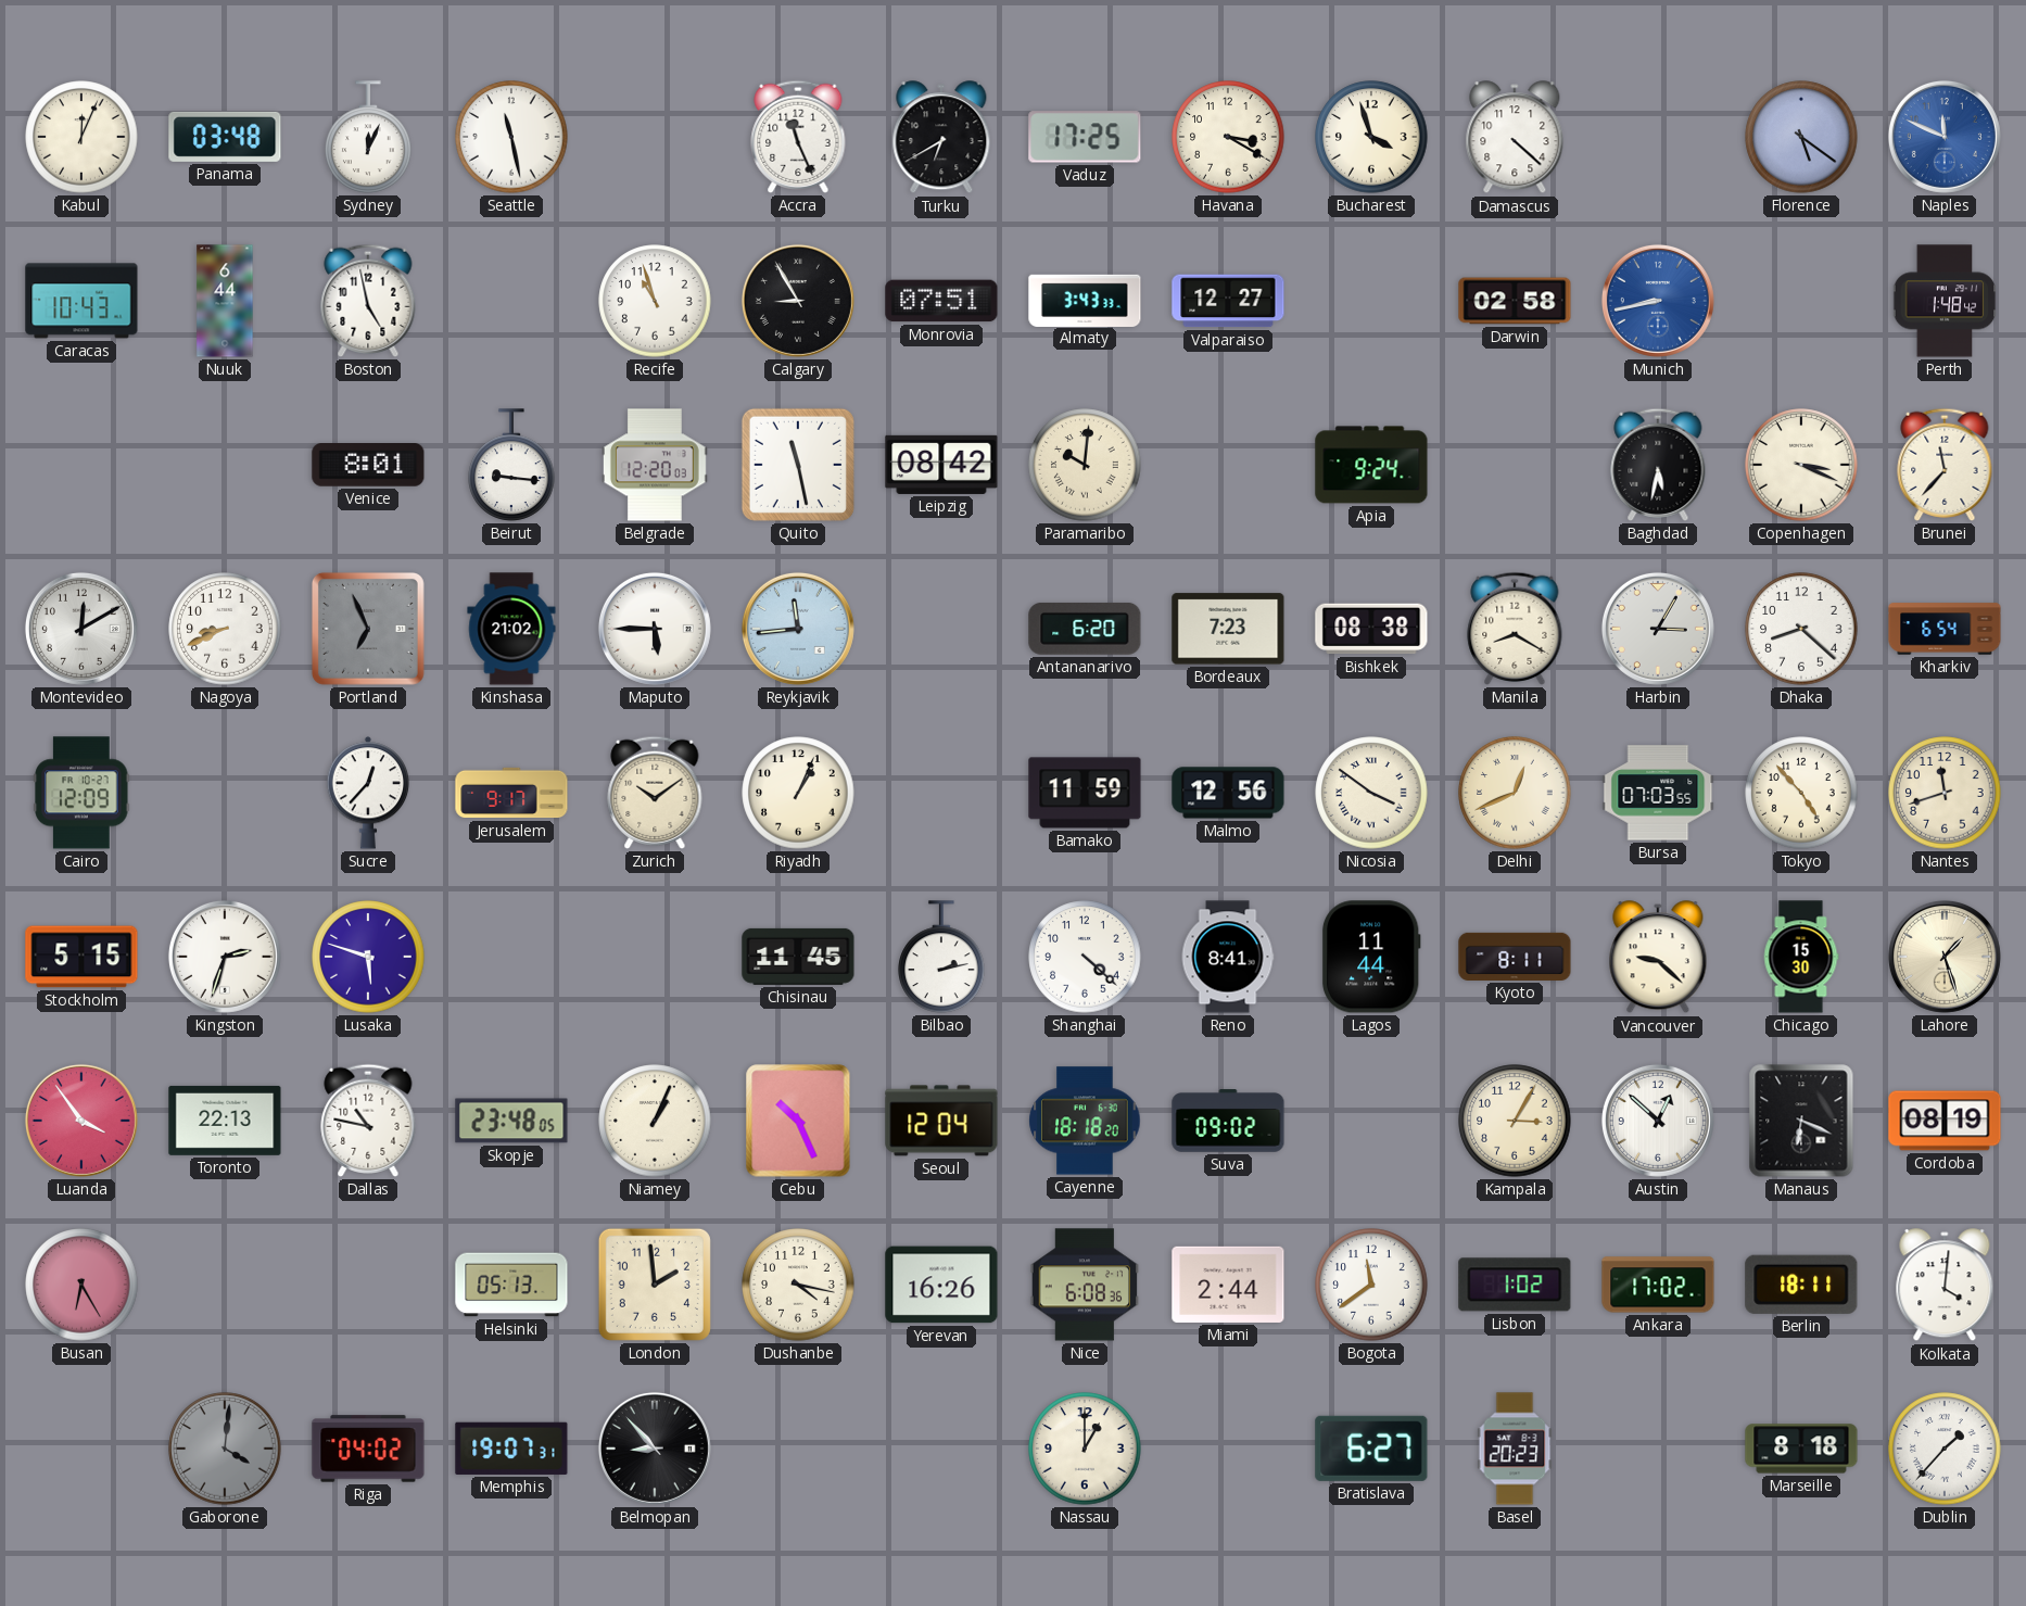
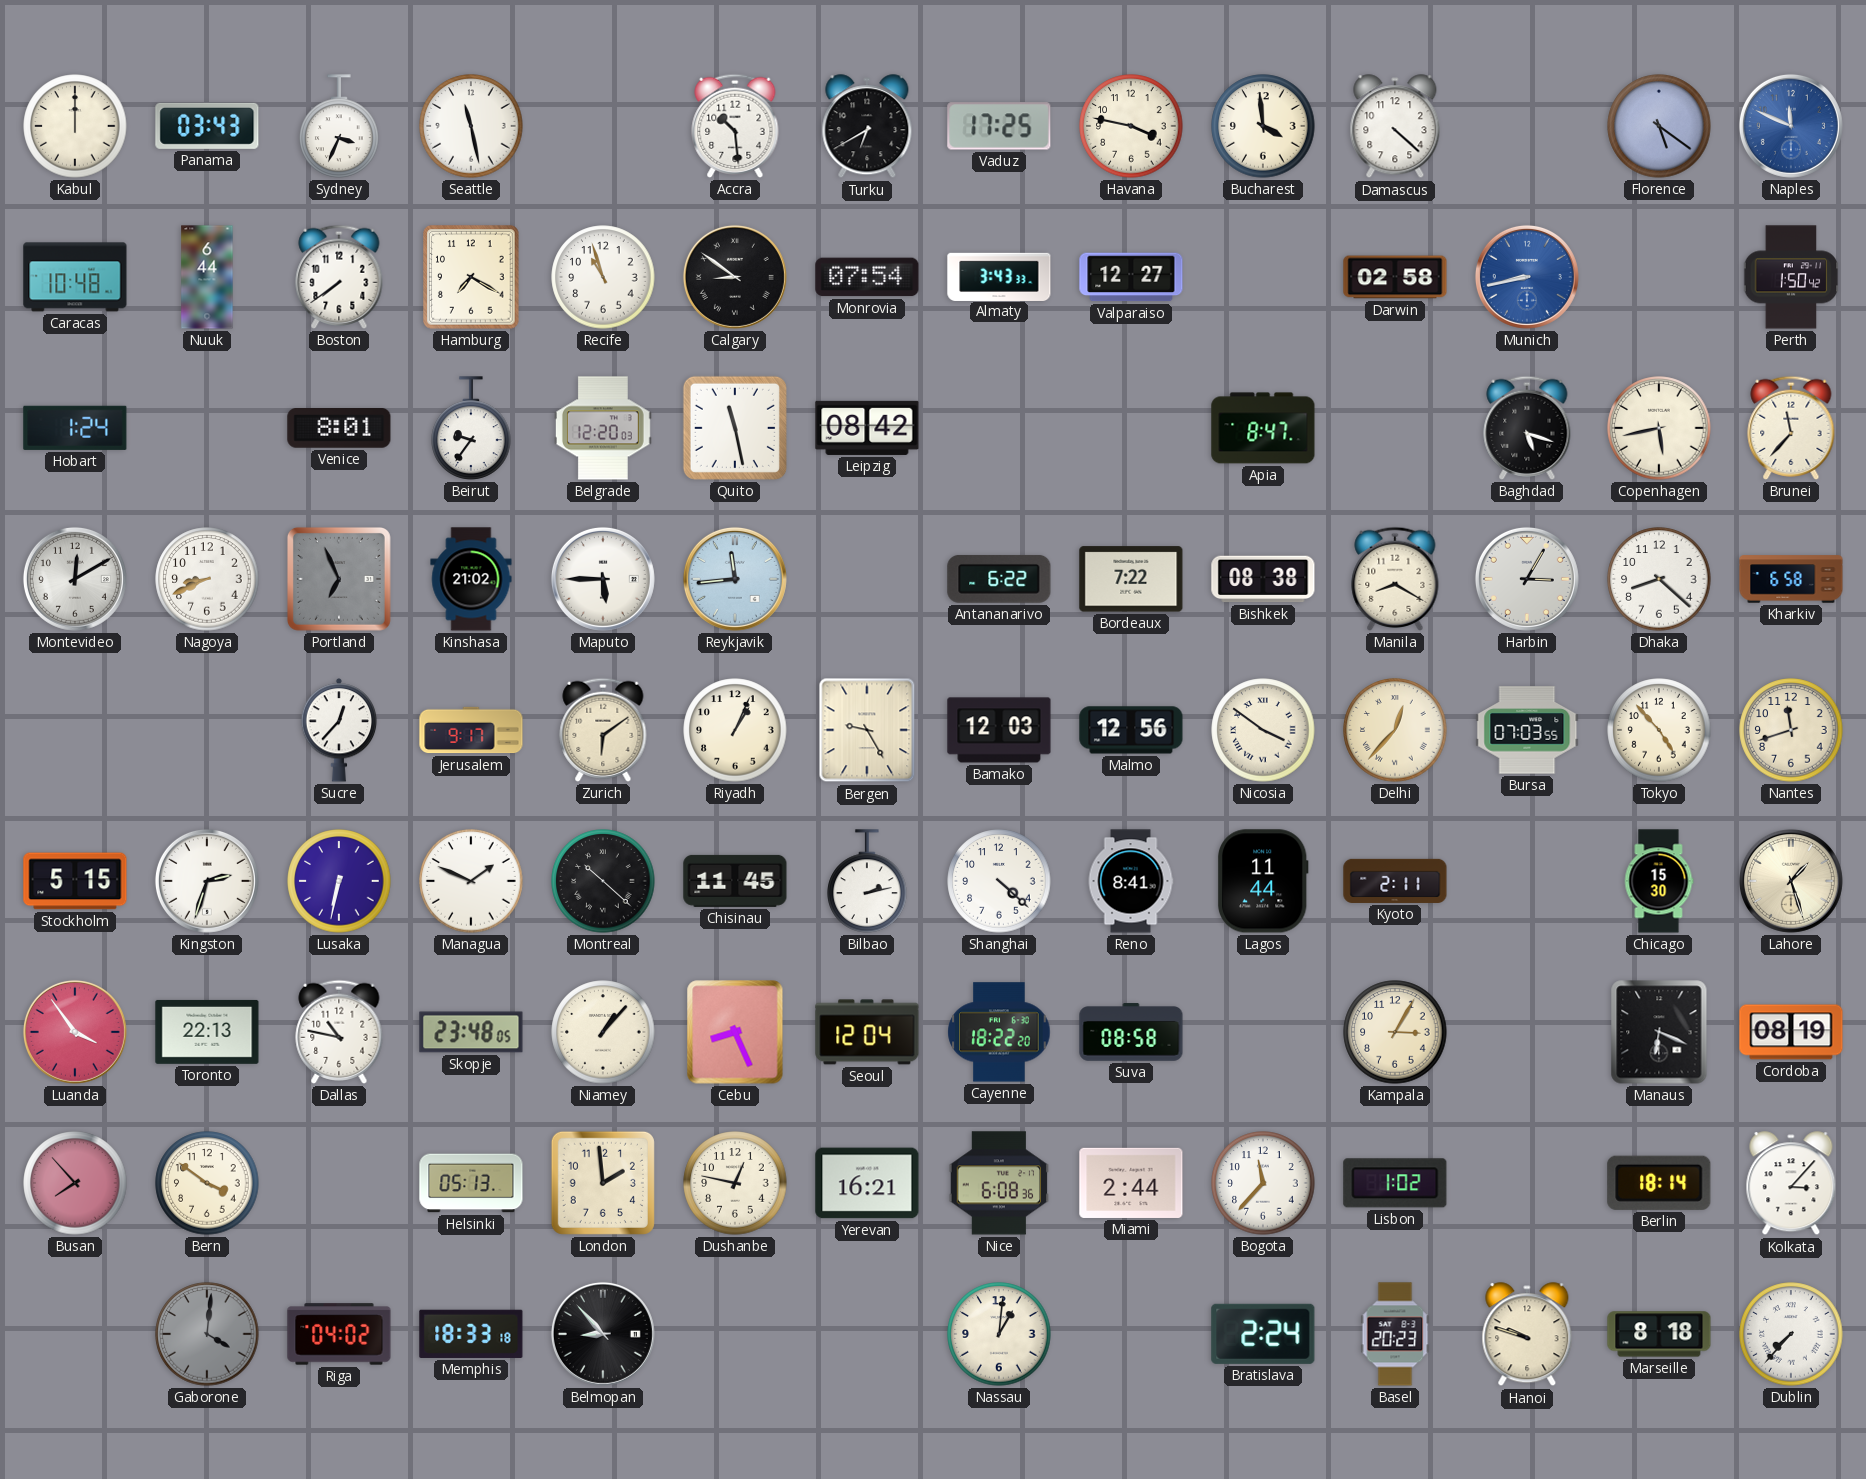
Kabul: 12:04 -> 12:00
Panama: 03:48 -> 03:43
Sydney: 12:04 -> 3:34
Accra: 11:26 -> 10:29
Havana: 3:20 -> 3:47
Bucharest: 3:57 -> 3:59
Caracas: 10:43 -> 10:48
Boston: 4:58 -> 7:39
Hamburg: none -> 7:20
Calgary: 8:55 -> 8:51
Monrovia: 07:51 -> 07:54
Perth: 1:48 -> 1:50
Hobart: none -> 1:24
Beirut: 9:16 -> 9:36
Paramaribo: 10:01 -> none
Apia: 9:24 -> 8:47
Baghdad: 5:32 -> 5:18
Copenhagen: 3:19 -> 5:43
Antananarivo: 6:20 -> 6:22
Bordeaux: 7:23 -> 7:22
Kharkiv: 6:54 -> 6:58
Cairo: 12:09 -> none
Zurich: 10:09 -> 6:09
Bergen: none -> 9:25
Bamako: 11:59 -> 12:03
Delhi: 12:41 -> 12:37
Lusaka: 5:48 -> 6:32
Managua: none -> 1:49
Montreal: none -> 10:22
Kyoto: 8:11 -> 2:11
Vancouver: 9:22 -> none
Niamey: 1:04 -> 1:07
Cebu: 10:26 -> 8:26
Cayenne: 18:18 -> 18:22
Suva: 09:02 -> 08:58
Austin: 12:52 -> none
Busan: 6:25 -> 7:53
Bern: none -> 3:51
Dushanbe: 4:17 -> 12:47
Yerevan: 16:26 -> 16:21
Bogota: 11:39 -> 11:37
Ankara: 17:02 -> none
Berlin: 18:11 -> 18:14
Kolkata: 4:01 -> 3:07
Memphis: 19:07 -> 18:33
Nassau: 1:00 -> 1:01
Bratislava: 6:27 -> 2:24
Hanoi: none -> 9:48
Dublin: 1:37 -> 7:37
